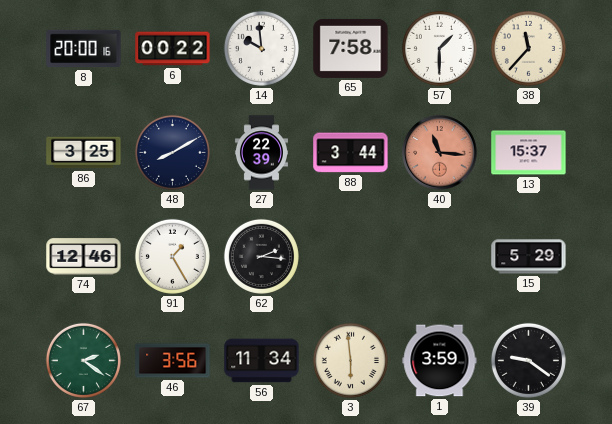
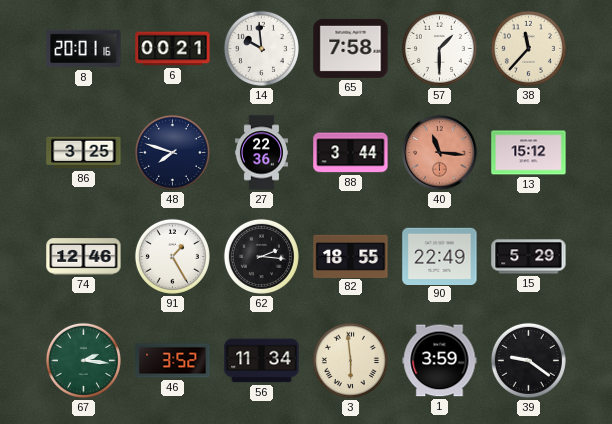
8: 20:00 -> 20:01
6: 00:22 -> 00:21
48: 8:10 -> 7:48
27: 22:39 -> 22:36
13: 15:37 -> 15:12
82: none -> 18:55
90: none -> 22:49
67: 2:21 -> 2:16
46: 3:56 -> 3:52
